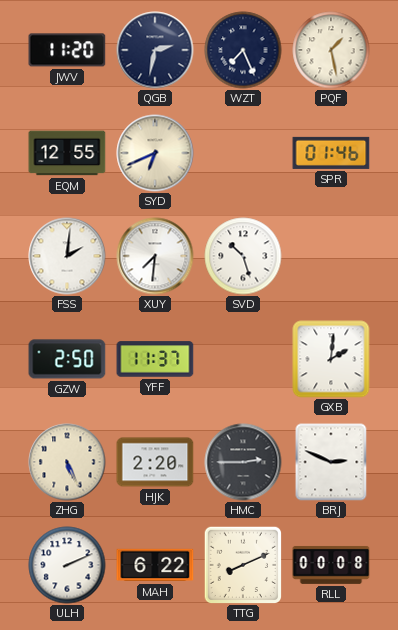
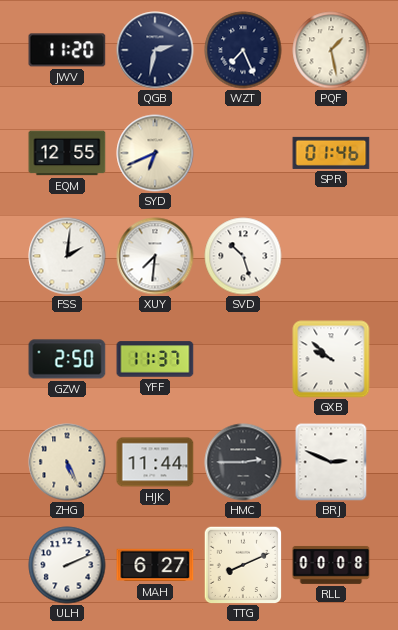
GXB: 2:01 -> 9:52
HJK: 2:20 -> 11:44
MAH: 6:22 -> 6:27
